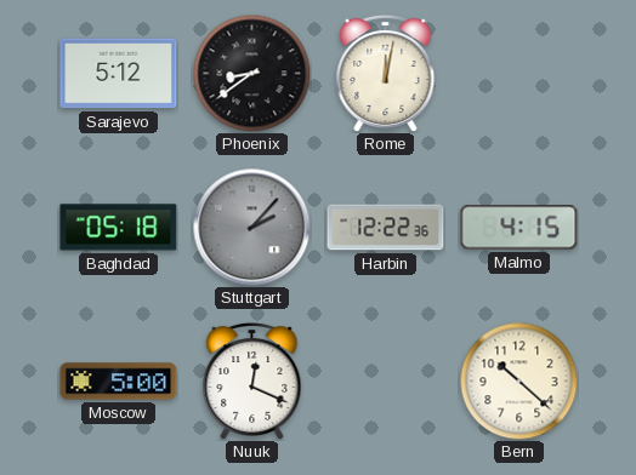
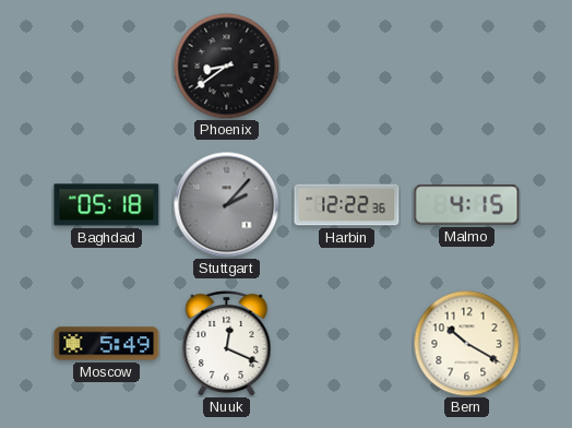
Sarajevo: 5:12 -> none
Rome: 12:02 -> none
Moscow: 5:00 -> 5:49
Bern: 10:22 -> 10:20
